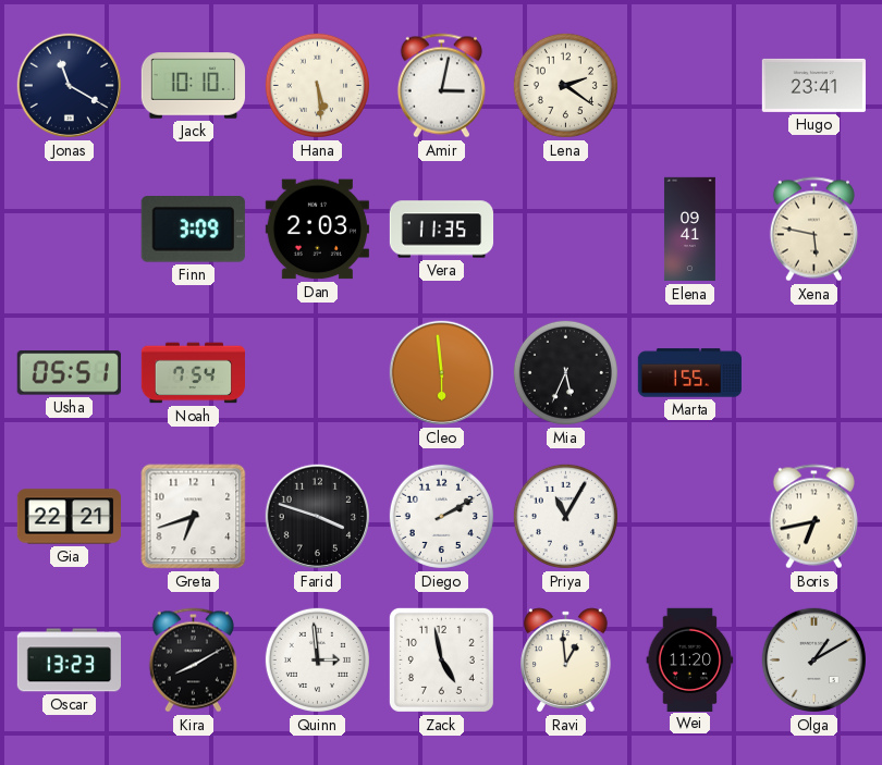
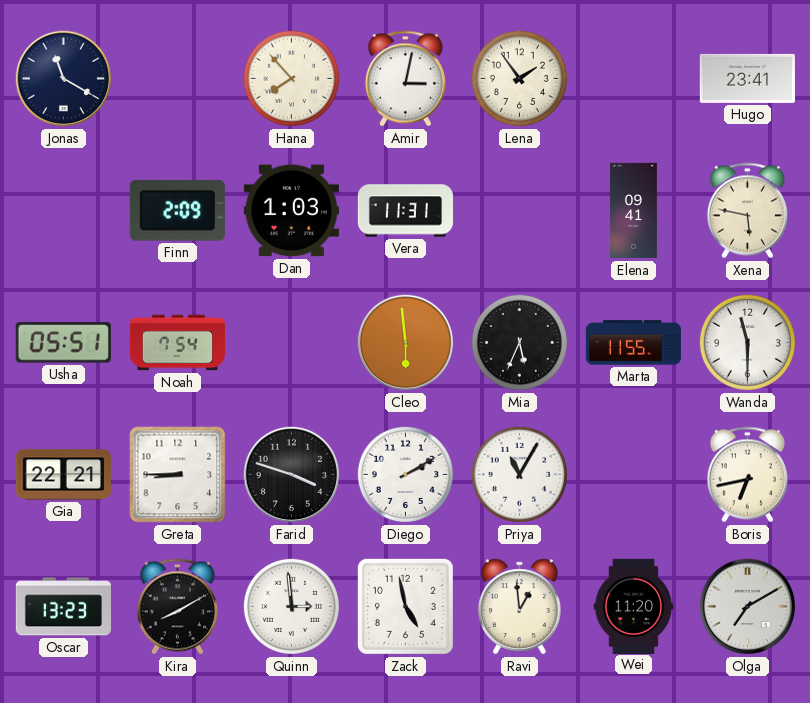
Jack: 10:10 -> none
Hana: 5:29 -> 7:53
Lena: 2:21 -> 1:54
Finn: 3:09 -> 2:09
Dan: 2:03 -> 1:03
Vera: 11:35 -> 11:31
Marta: 1:55 -> 11:55
Wanda: none -> 11:30
Greta: 6:42 -> 8:45
Olga: 1:10 -> 7:10
